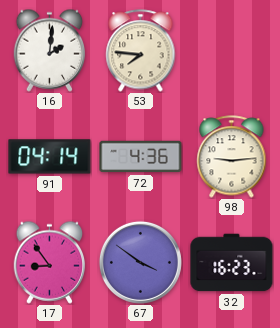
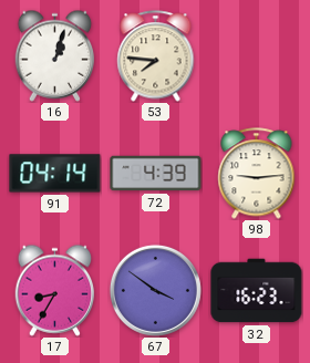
16: 2:01 -> 1:03
72: 4:36 -> 4:39
17: 8:54 -> 8:35
